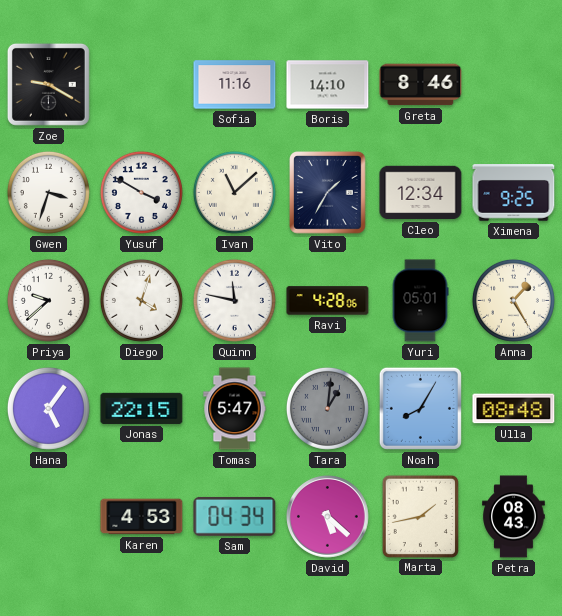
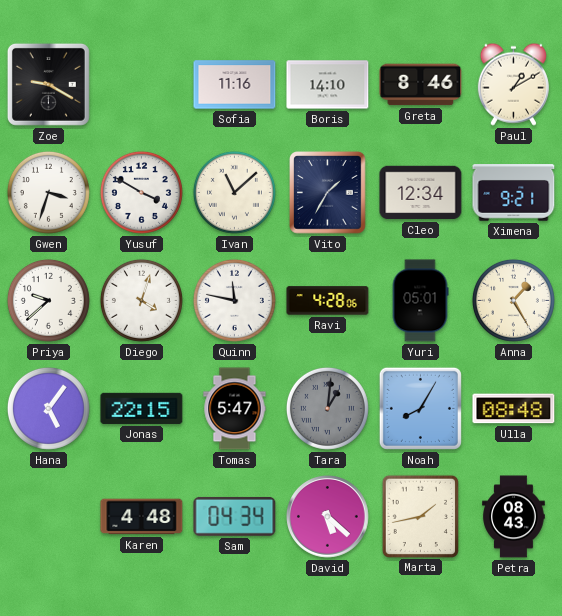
Paul: none -> 1:10
Ximena: 9:25 -> 9:21
Karen: 4:53 -> 4:48
